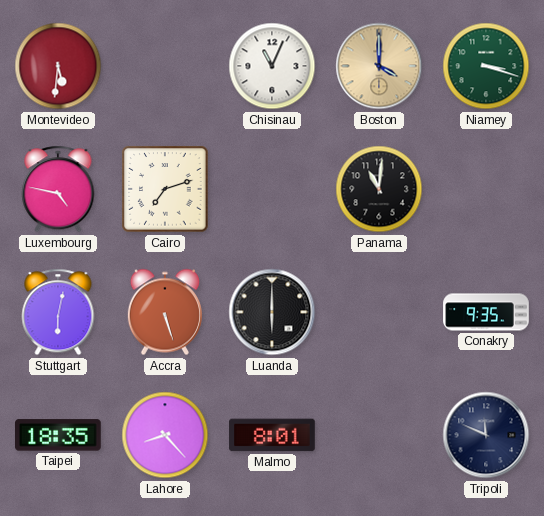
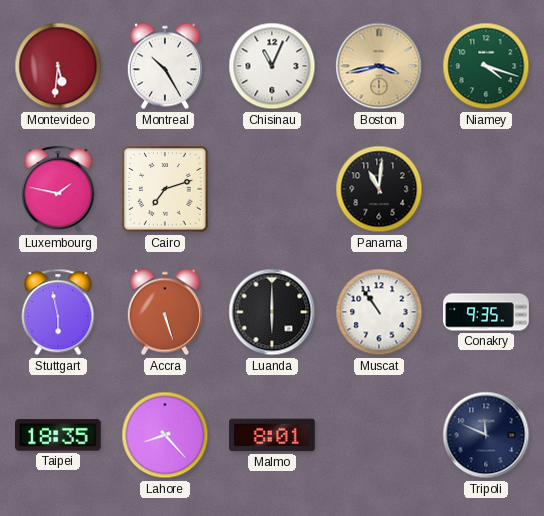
Montreal: none -> 10:25
Boston: 4:00 -> 3:43
Niamey: 3:18 -> 4:18
Luxembourg: 4:47 -> 1:47
Stuttgart: 6:02 -> 5:58
Muscat: none -> 10:54
